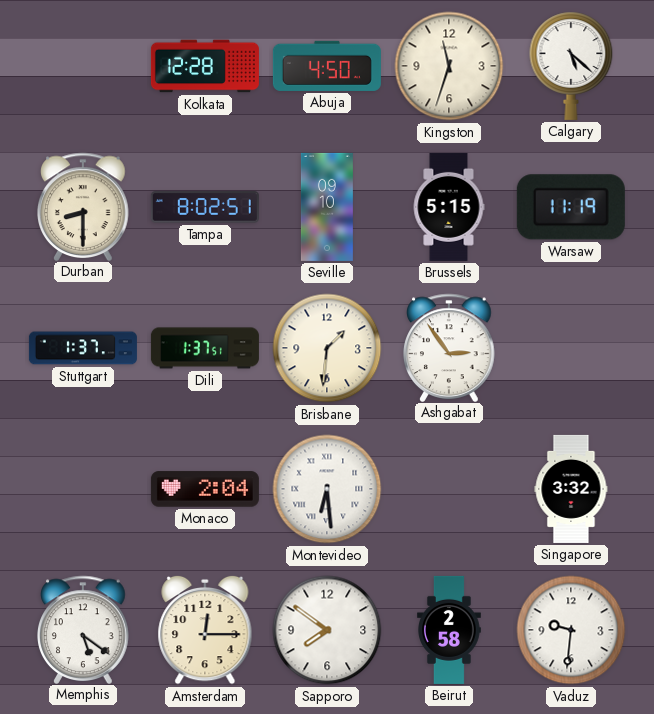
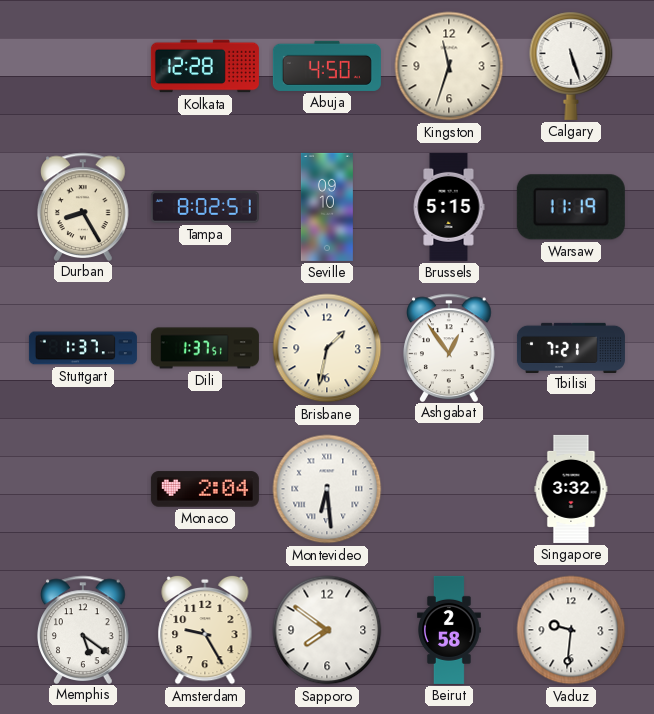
Calgary: 5:22 -> 5:27
Durban: 8:30 -> 8:25
Brisbane: 1:31 -> 1:32
Ashgabat: 2:54 -> 12:54
Tbilisi: none -> 7:21
Amsterdam: 12:15 -> 9:25
